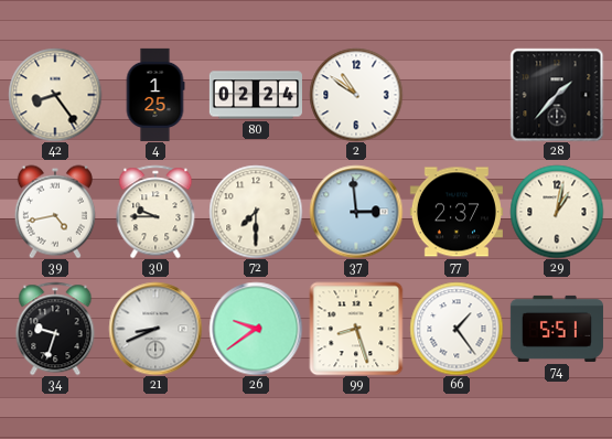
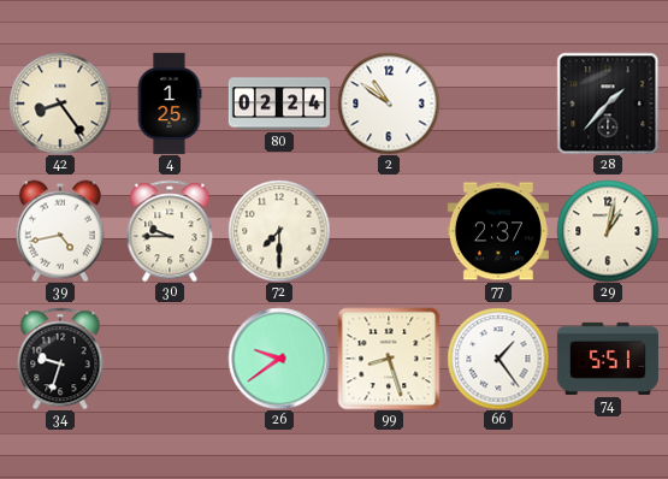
37: 2:59 -> none
21: 8:41 -> none
